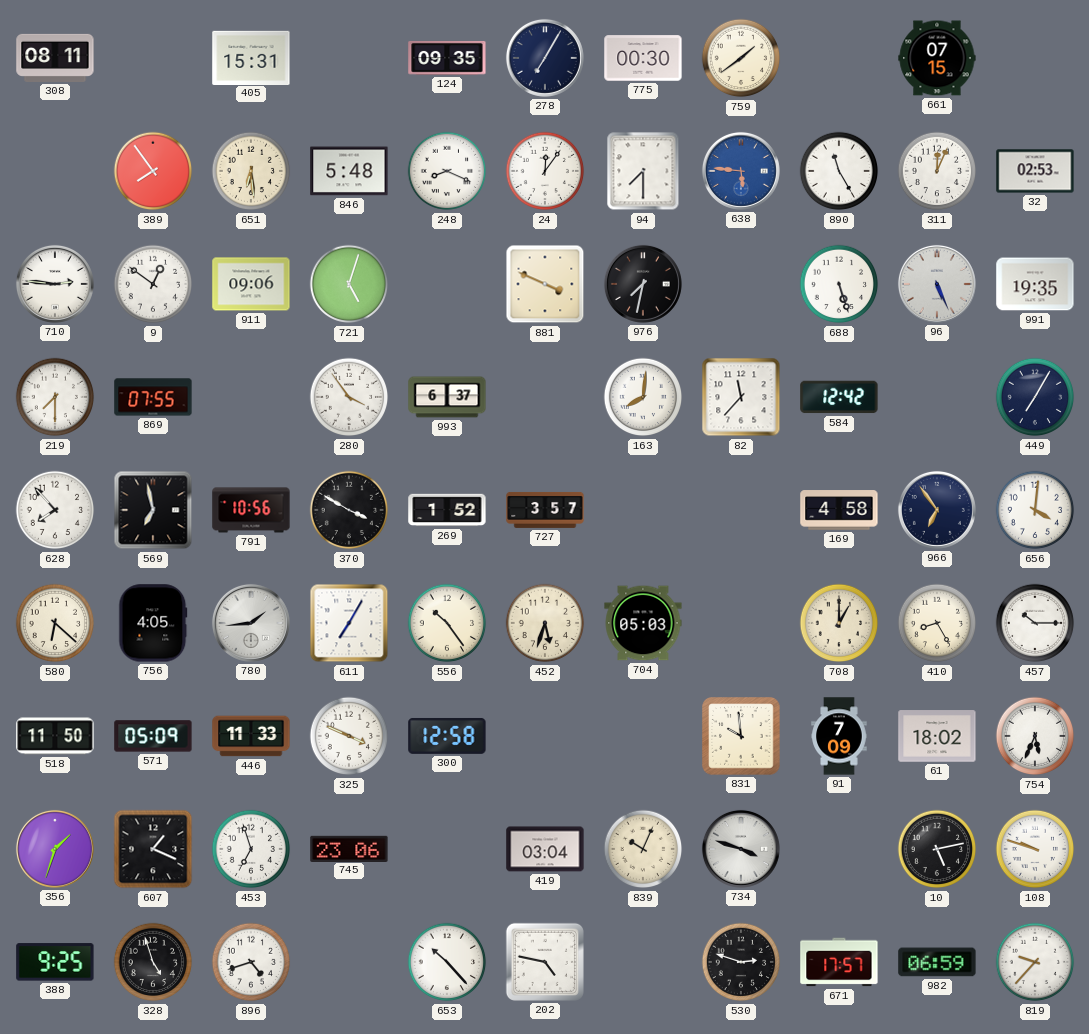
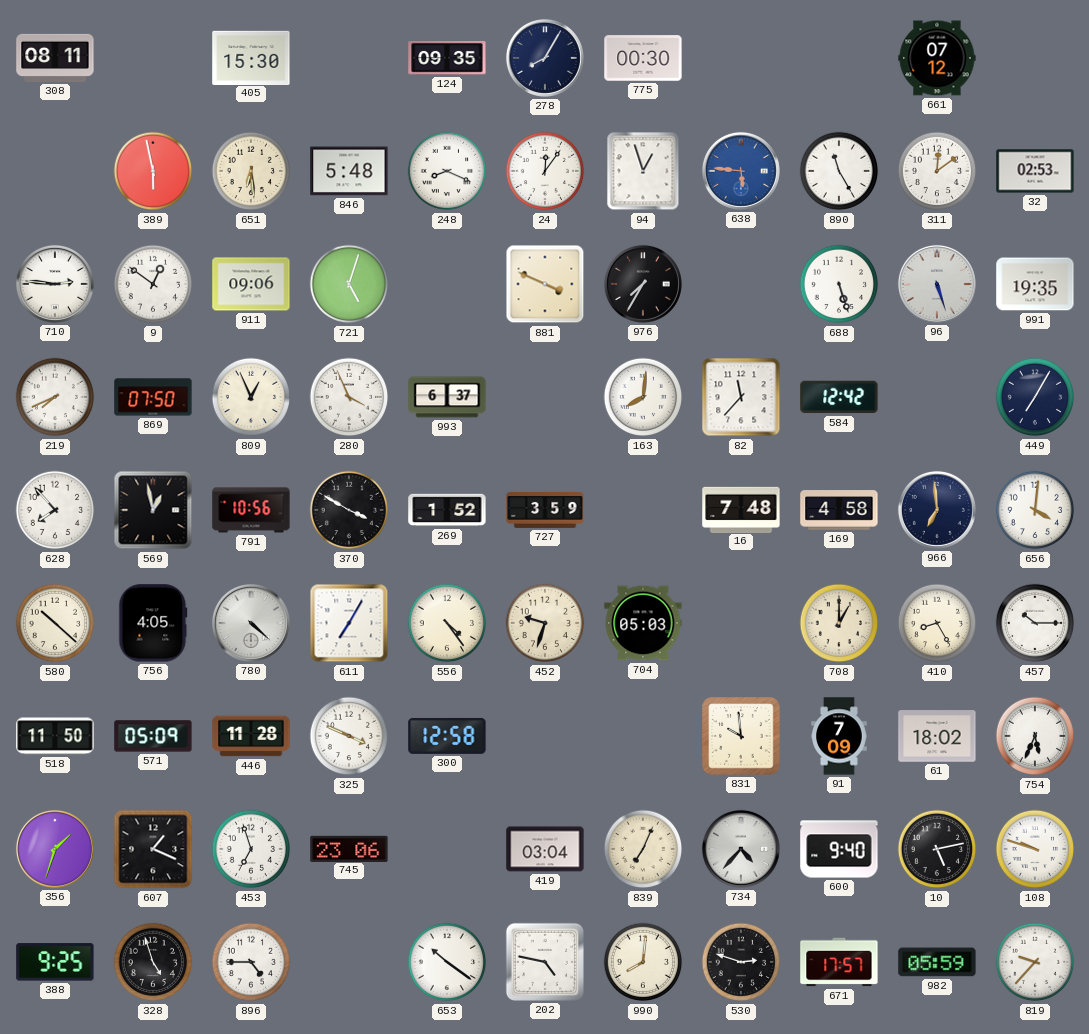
405: 15:31 -> 15:30
278: 7:05 -> 8:05
759: 1:39 -> none
661: 07:15 -> 07:12
389: 7:54 -> 5:58
94: 7:30 -> 12:57
311: 12:04 -> 12:09
976: 7:32 -> 7:35
96: 5:26 -> 5:27
219: 7:30 -> 7:41
869: 07:55 -> 07:50
809: none -> 12:56
280: 3:54 -> 3:56
569: 6:58 -> 12:58
727: 3:57 -> 3:59
16: none -> 7:48
966: 6:54 -> 6:59
580: 6:22 -> 10:22
780: 1:44 -> 4:22
556: 10:24 -> 4:24
452: 5:33 -> 9:33
446: 11:33 -> 11:28
839: 10:04 -> 7:04
734: 3:48 -> 4:37
600: none -> 9:40
896: 4:42 -> 4:45
653: 10:23 -> 10:21
990: none -> 8:01
982: 06:59 -> 05:59
